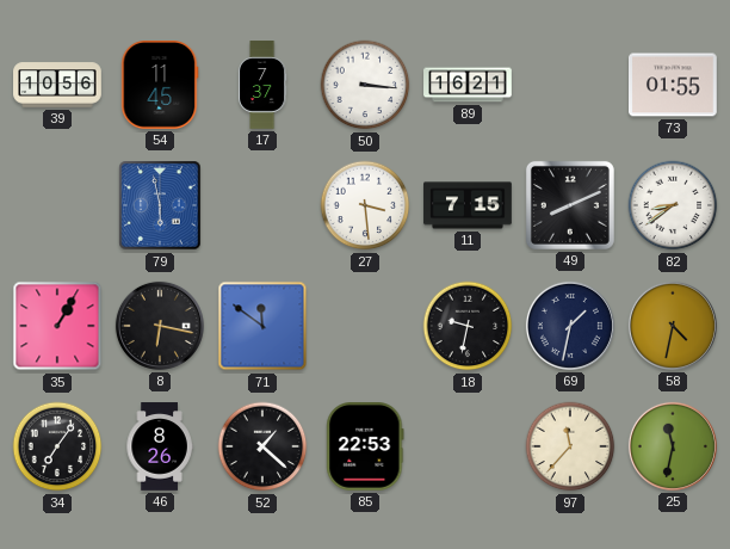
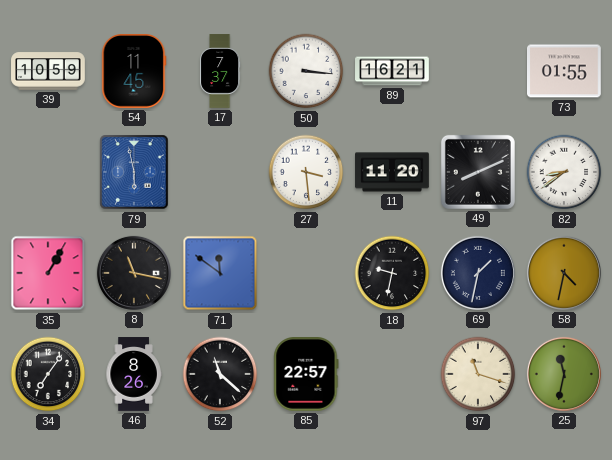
39: 10:56 -> 10:59
11: 7:15 -> 11:20
8: 6:17 -> 11:17
52: 1:22 -> 11:22
85: 22:53 -> 22:57
97: 11:37 -> 11:18
